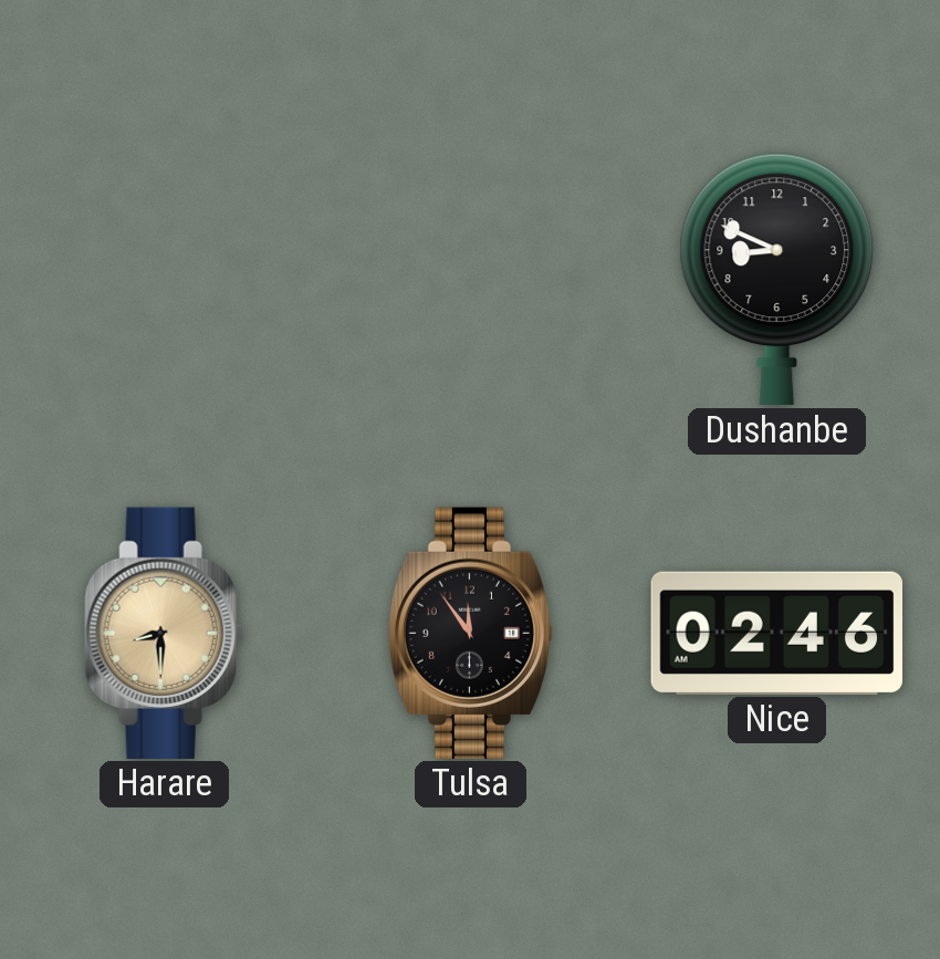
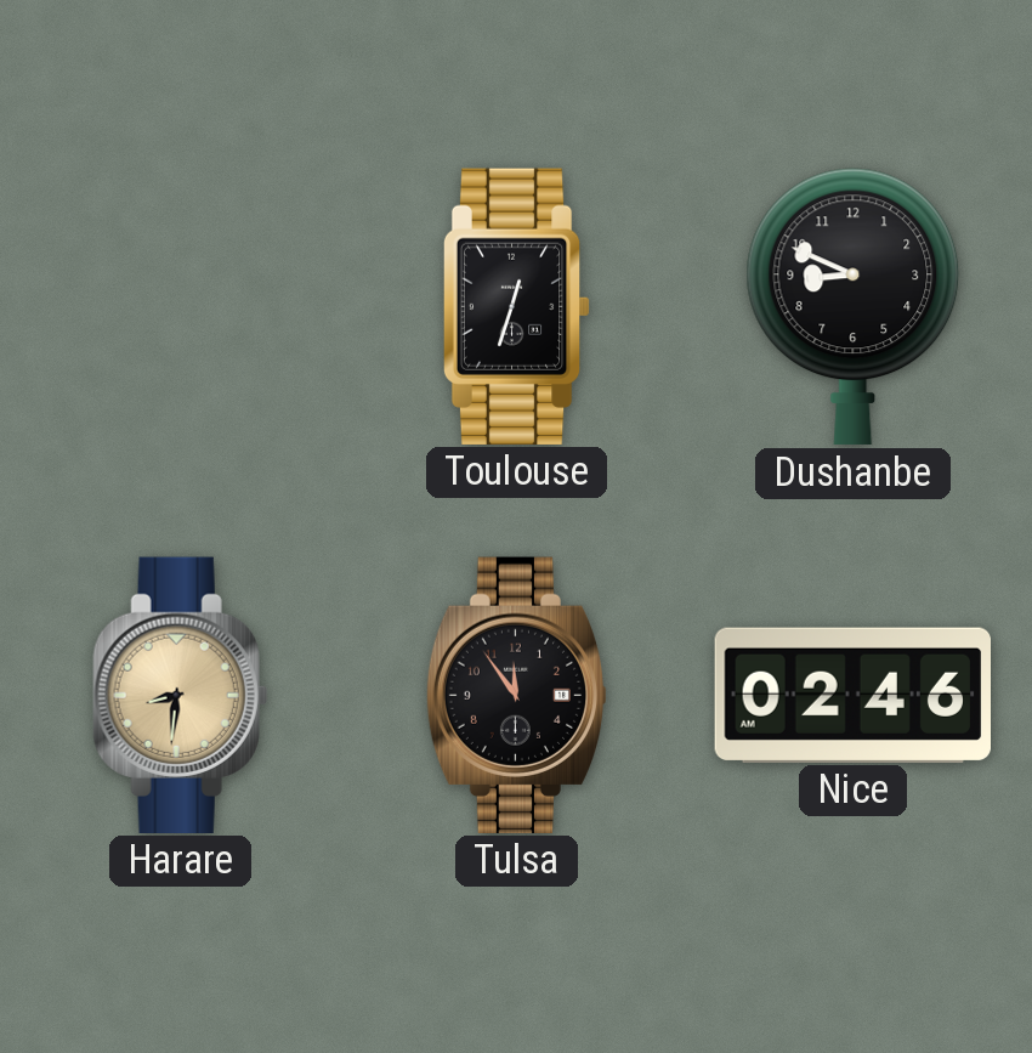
Toulouse: none -> 12:33
Harare: 8:30 -> 8:31
